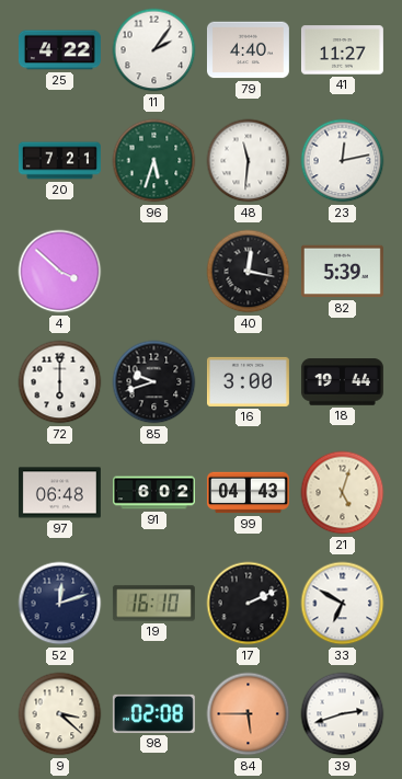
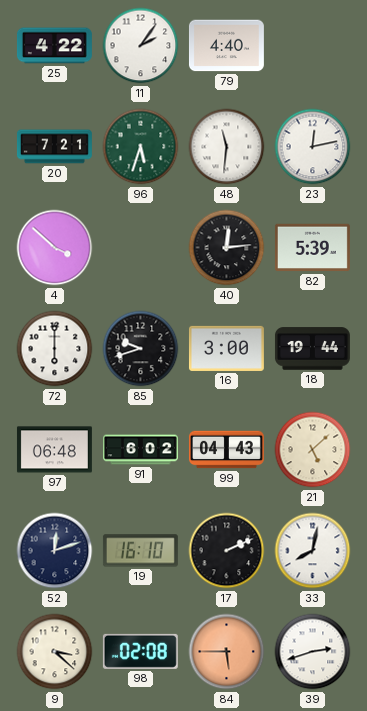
41: 11:27 -> none
40: 12:17 -> 12:14
21: 5:03 -> 5:08
33: 6:50 -> 8:02
